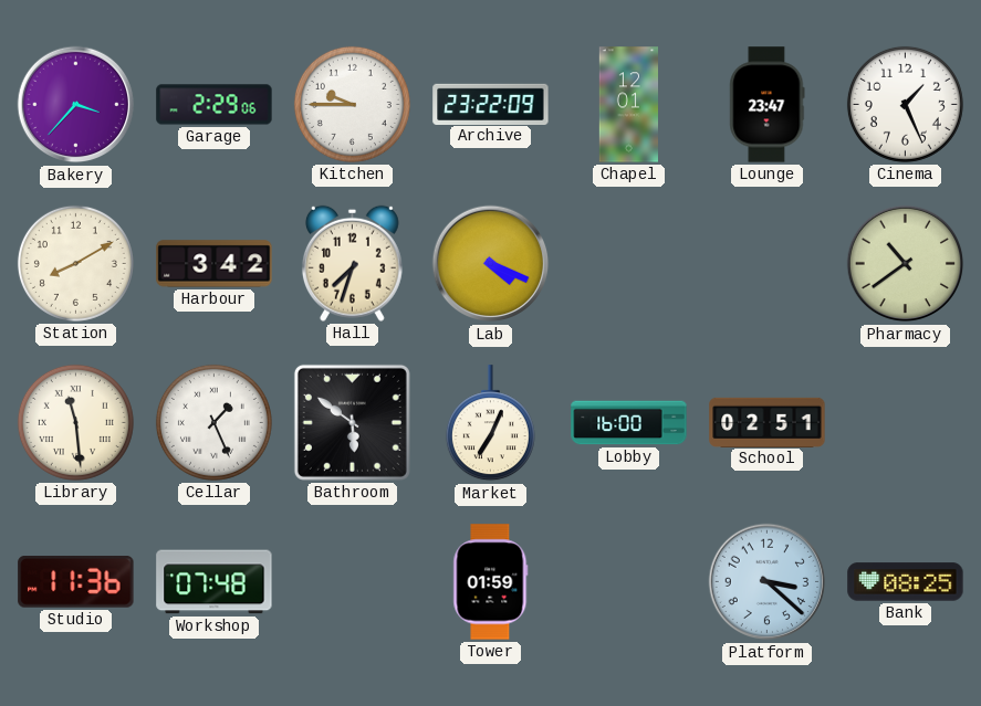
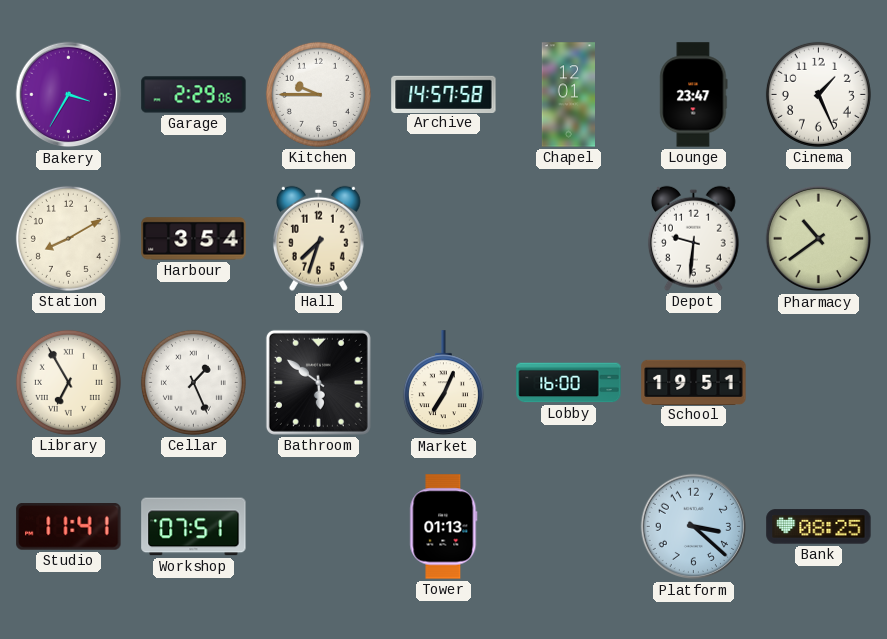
Bakery: 3:37 -> 3:35
Archive: 23:22 -> 14:57
Harbour: 3:42 -> 3:54
Lab: 4:19 -> none
Depot: none -> 9:31
Library: 11:29 -> 6:55
School: 02:51 -> 19:51
Studio: 11:36 -> 11:41
Workshop: 07:48 -> 07:51
Tower: 01:59 -> 01:13
